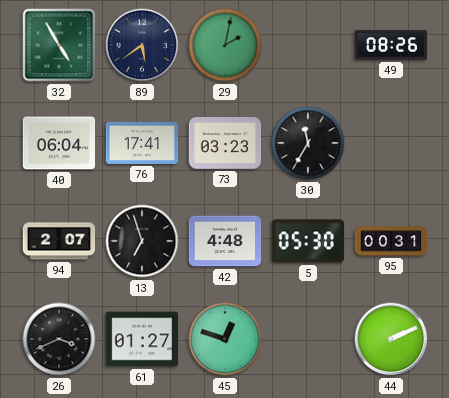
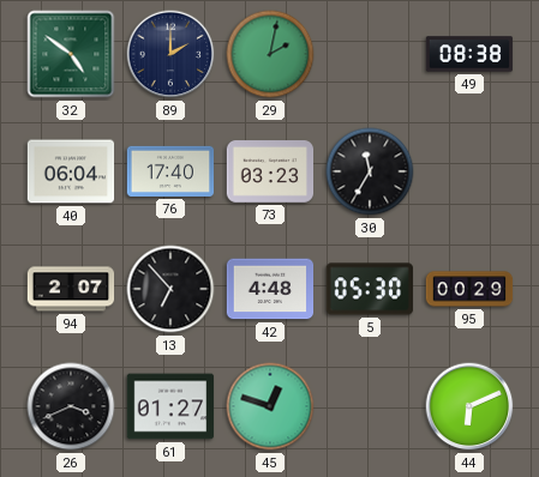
32: 4:55 -> 4:51
89: 5:39 -> 2:00
49: 08:26 -> 08:38
76: 17:41 -> 17:40
13: 6:57 -> 6:53
95: 00:31 -> 00:29
44: 2:11 -> 6:11
